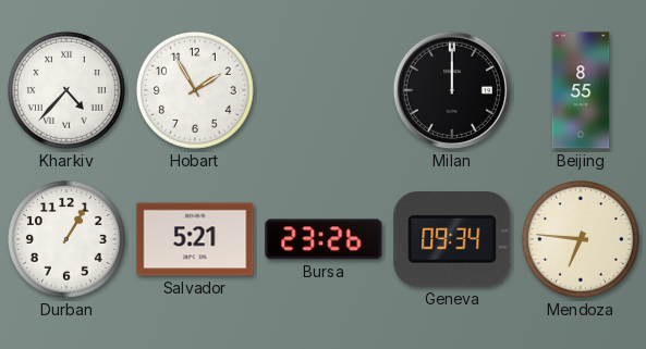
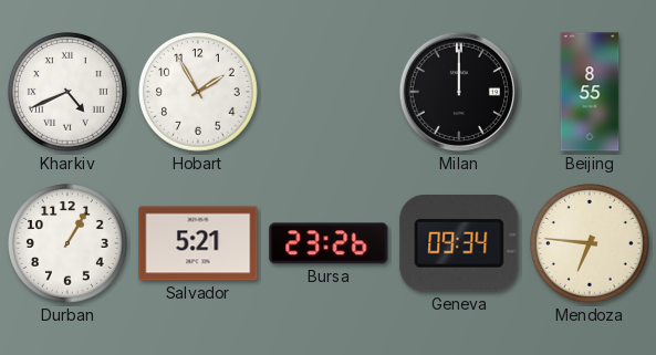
Kharkiv: 4:37 -> 4:41
